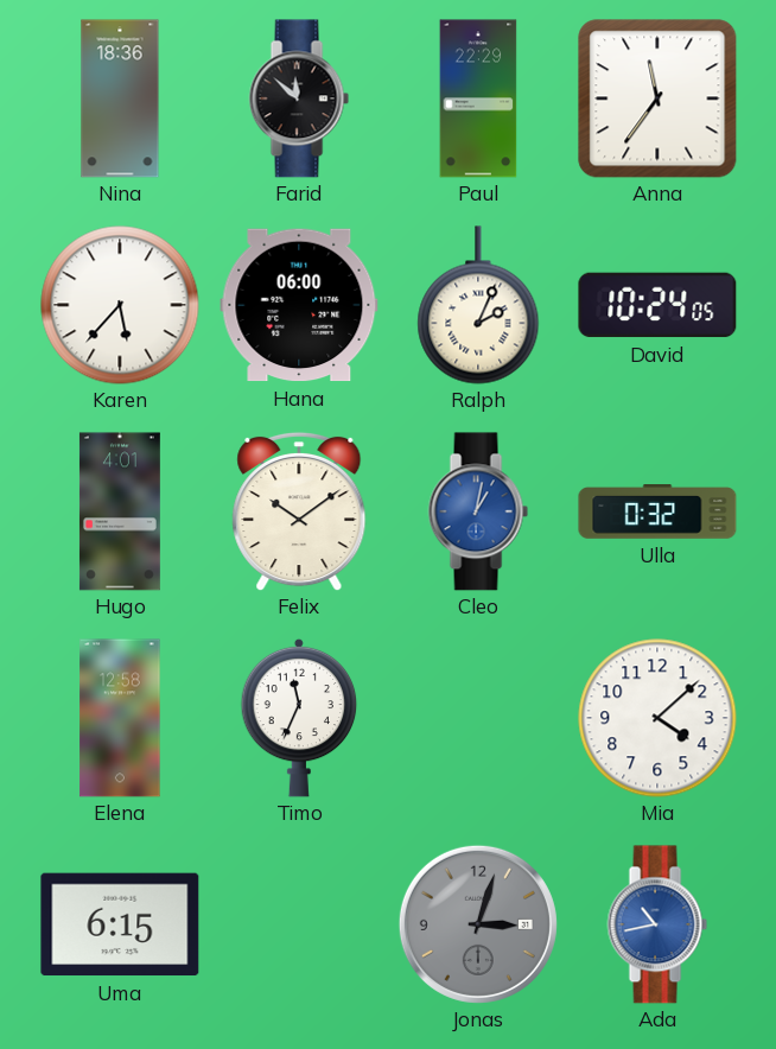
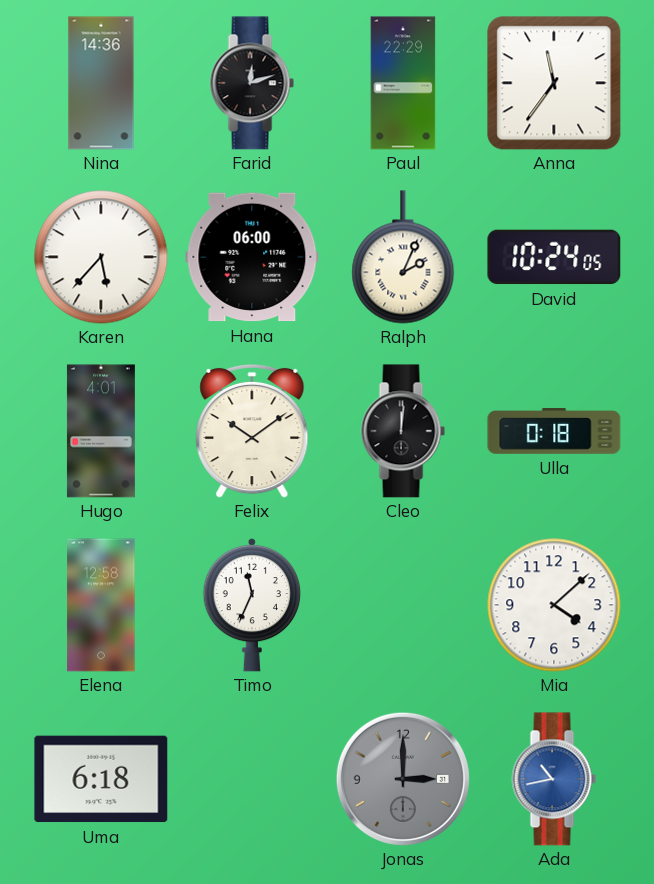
Nina: 18:36 -> 14:36
Farid: 11:52 -> 12:12
Cleo: 1:02 -> 12:01
Cleo dial: blue -> black
Ulla: 0:32 -> 0:18
Uma: 6:15 -> 6:18
Jonas: 3:03 -> 3:00
